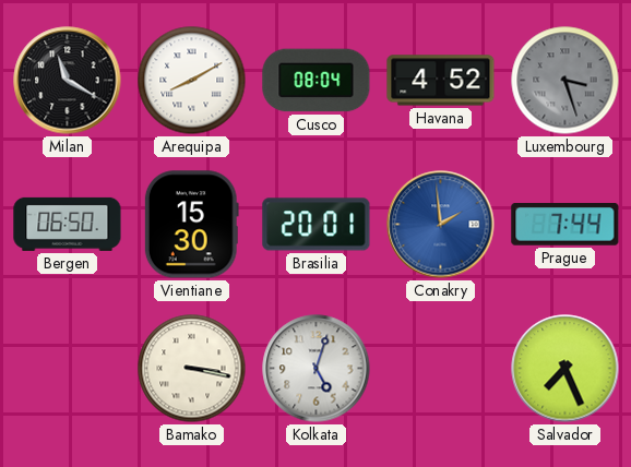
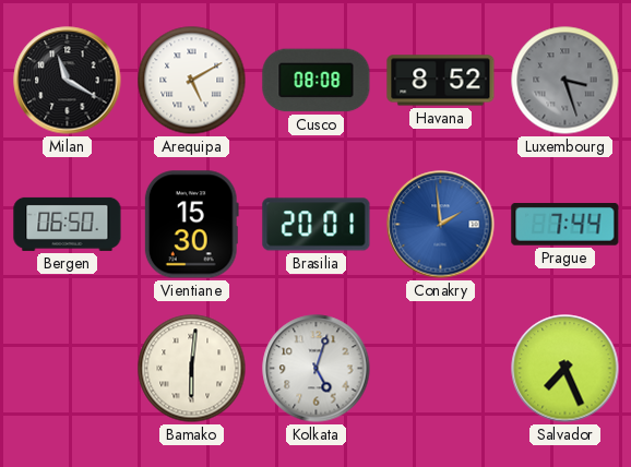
Arequipa: 8:10 -> 5:10
Cusco: 08:04 -> 08:08
Havana: 4:52 -> 8:52
Bamako: 3:17 -> 6:01
